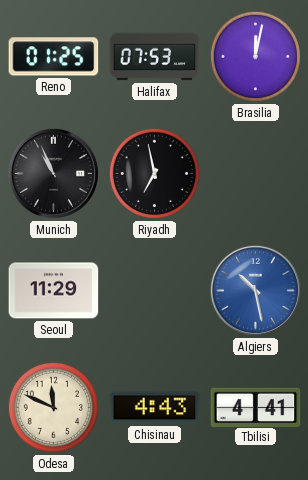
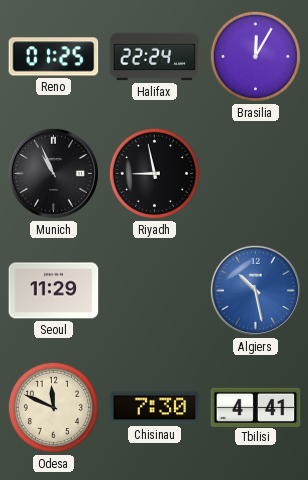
Halifax: 07:53 -> 22:24
Brasilia: 12:02 -> 12:05
Riyadh: 6:58 -> 8:58
Chisinau: 4:43 -> 7:30
